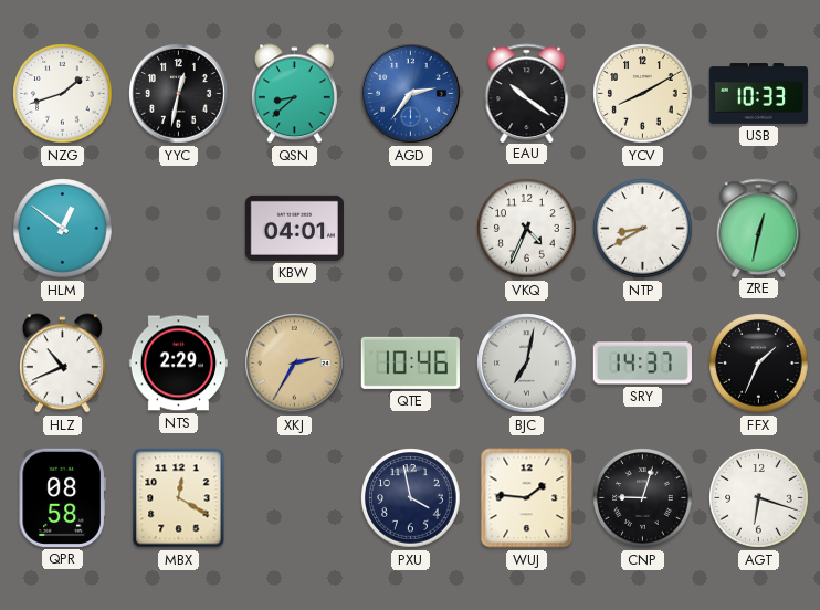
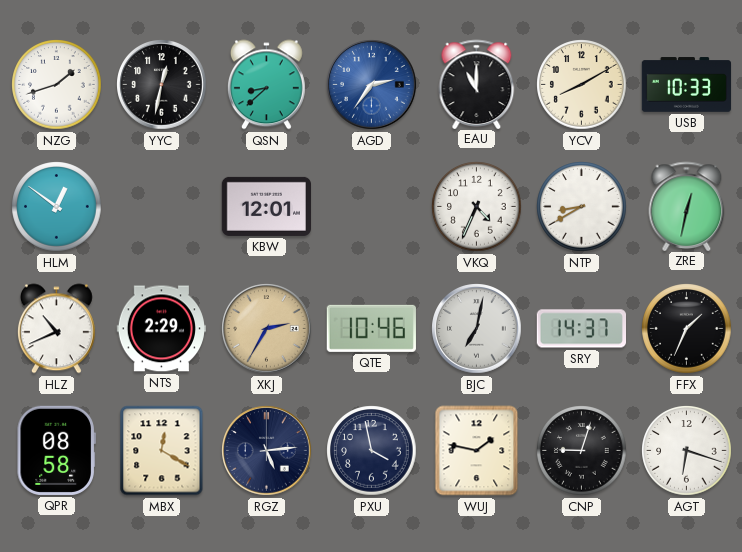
EAU: 10:21 -> 11:00
KBW: 04:01 -> 12:01
RGZ: none -> 5:14
WUJ: 1:46 -> 1:47
